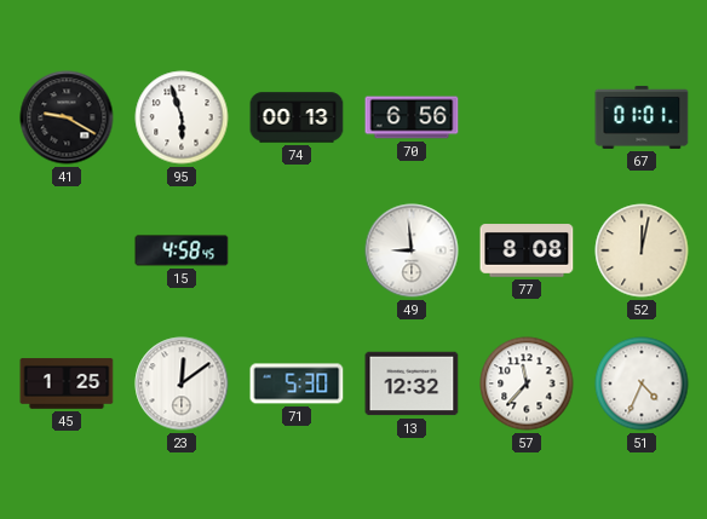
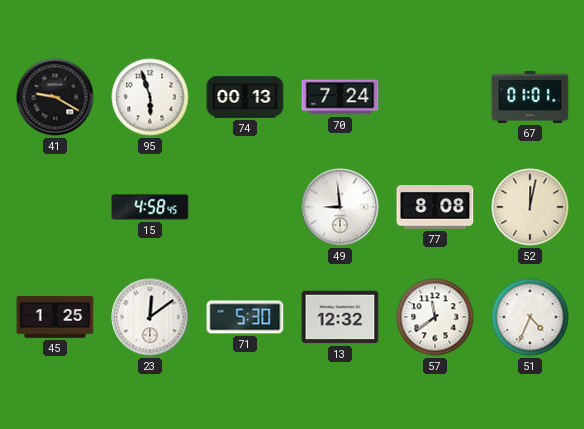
70: 6:56 -> 7:24
57: 11:37 -> 11:39
